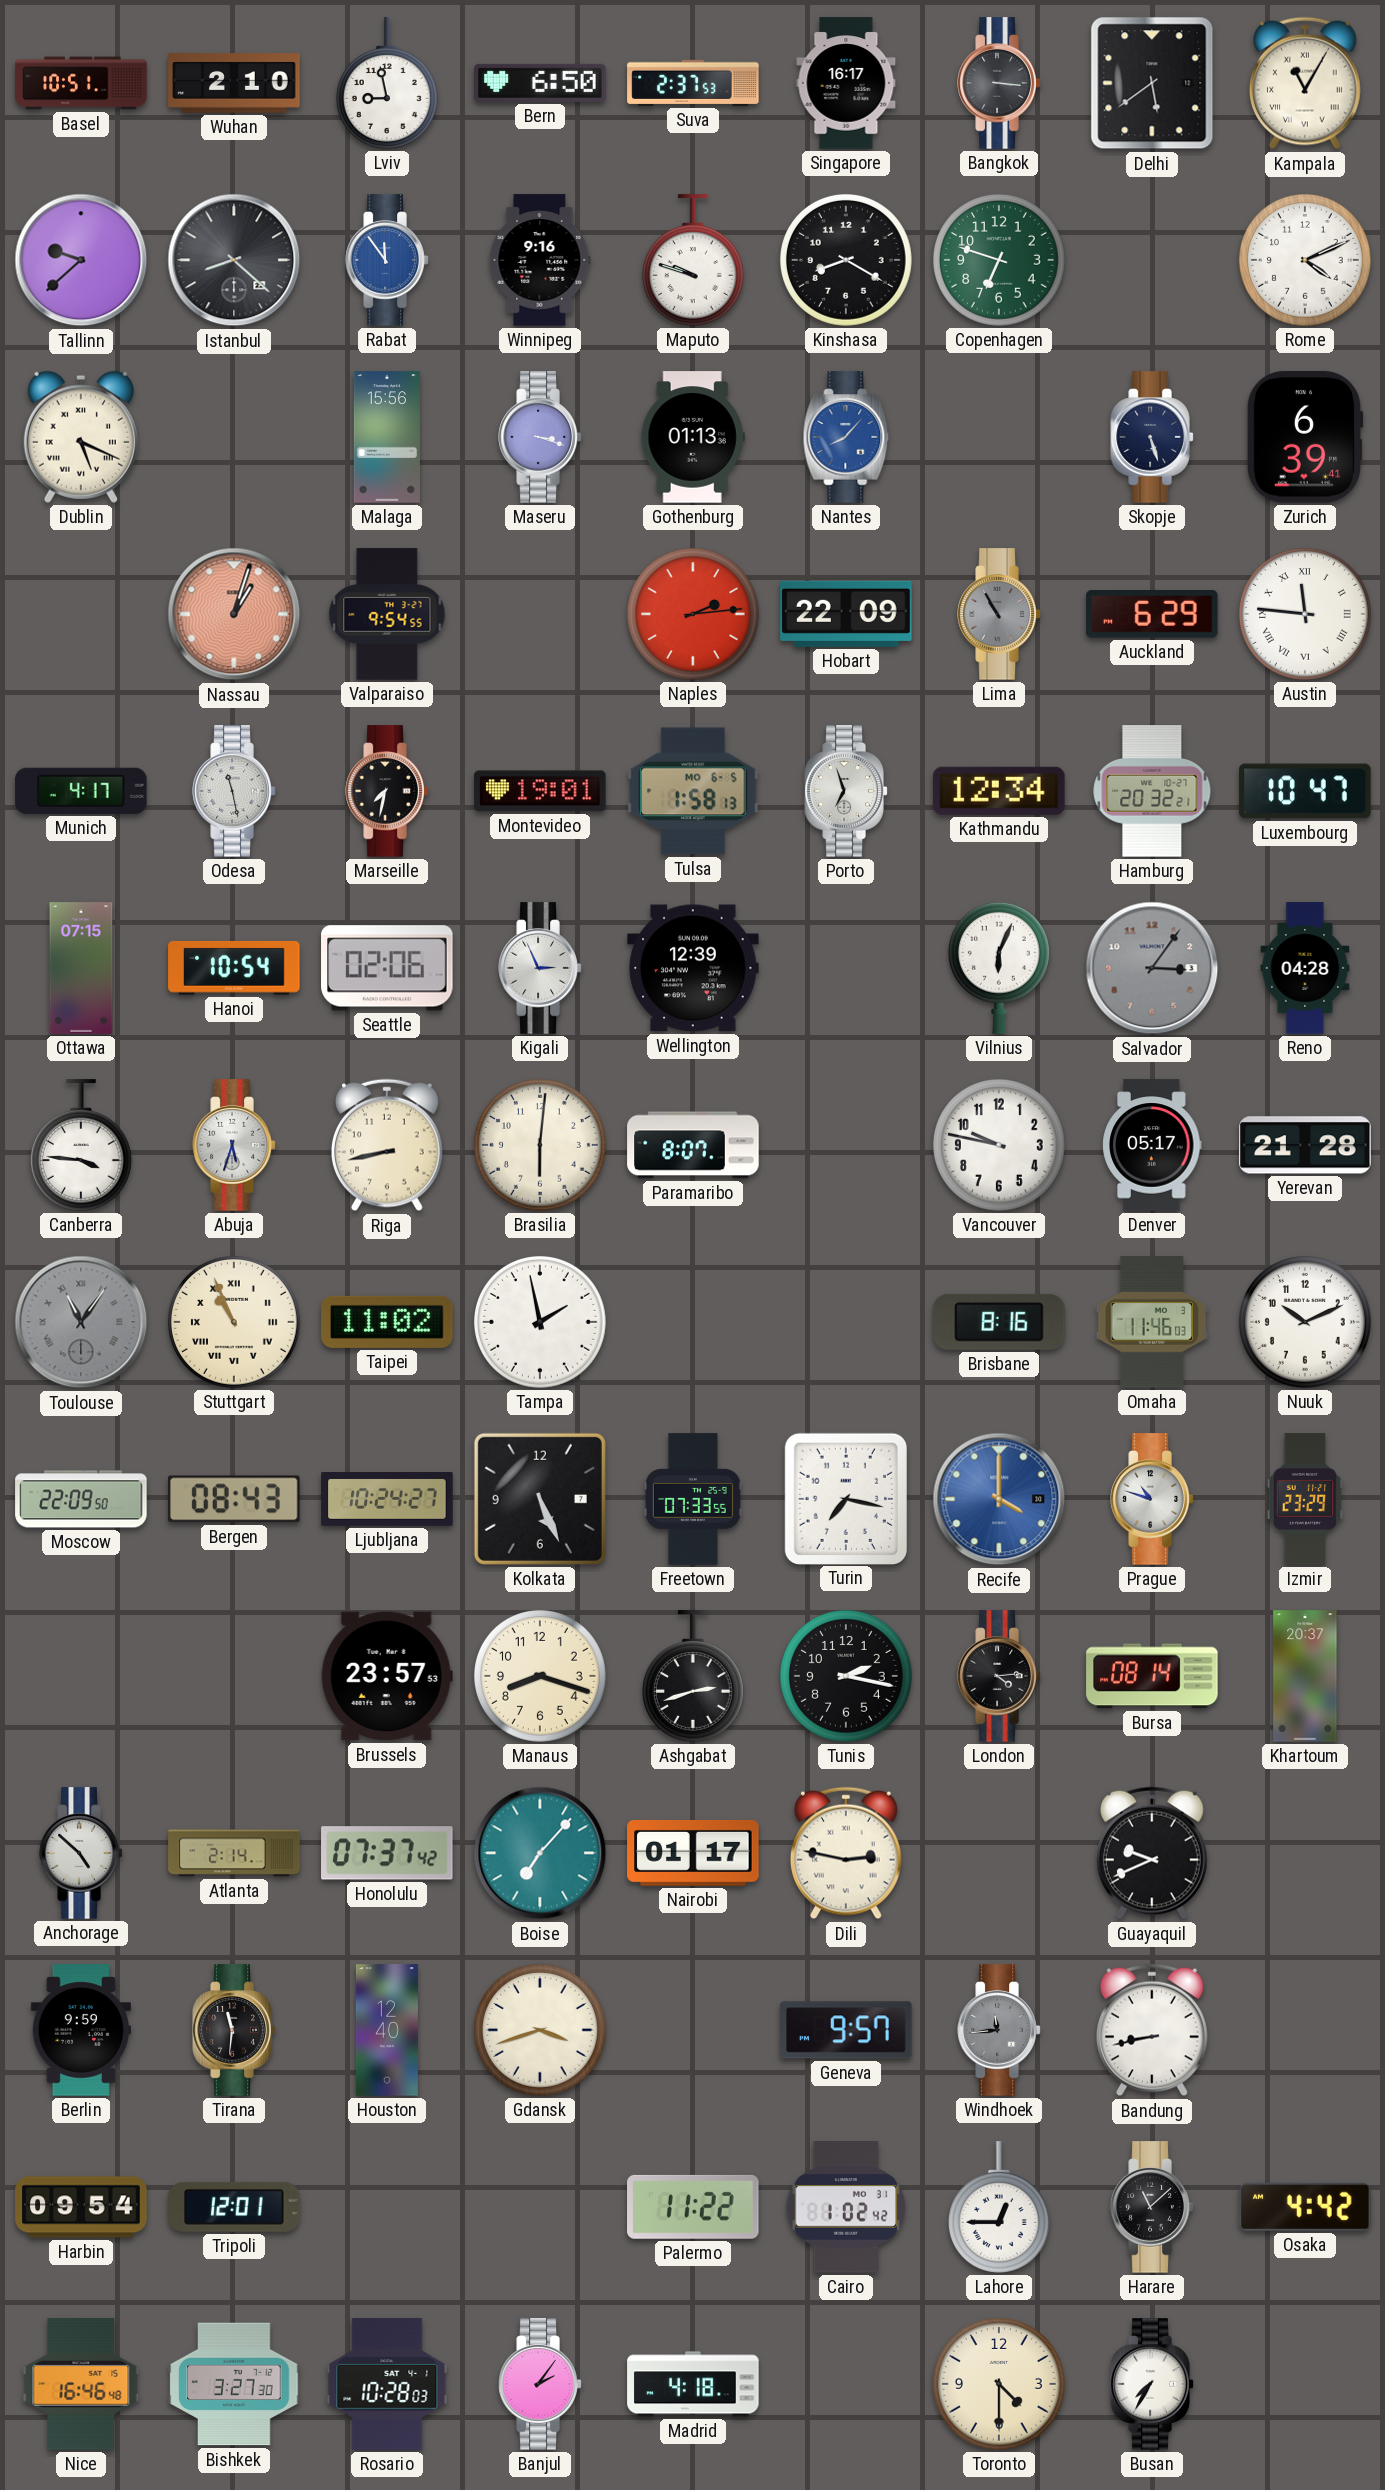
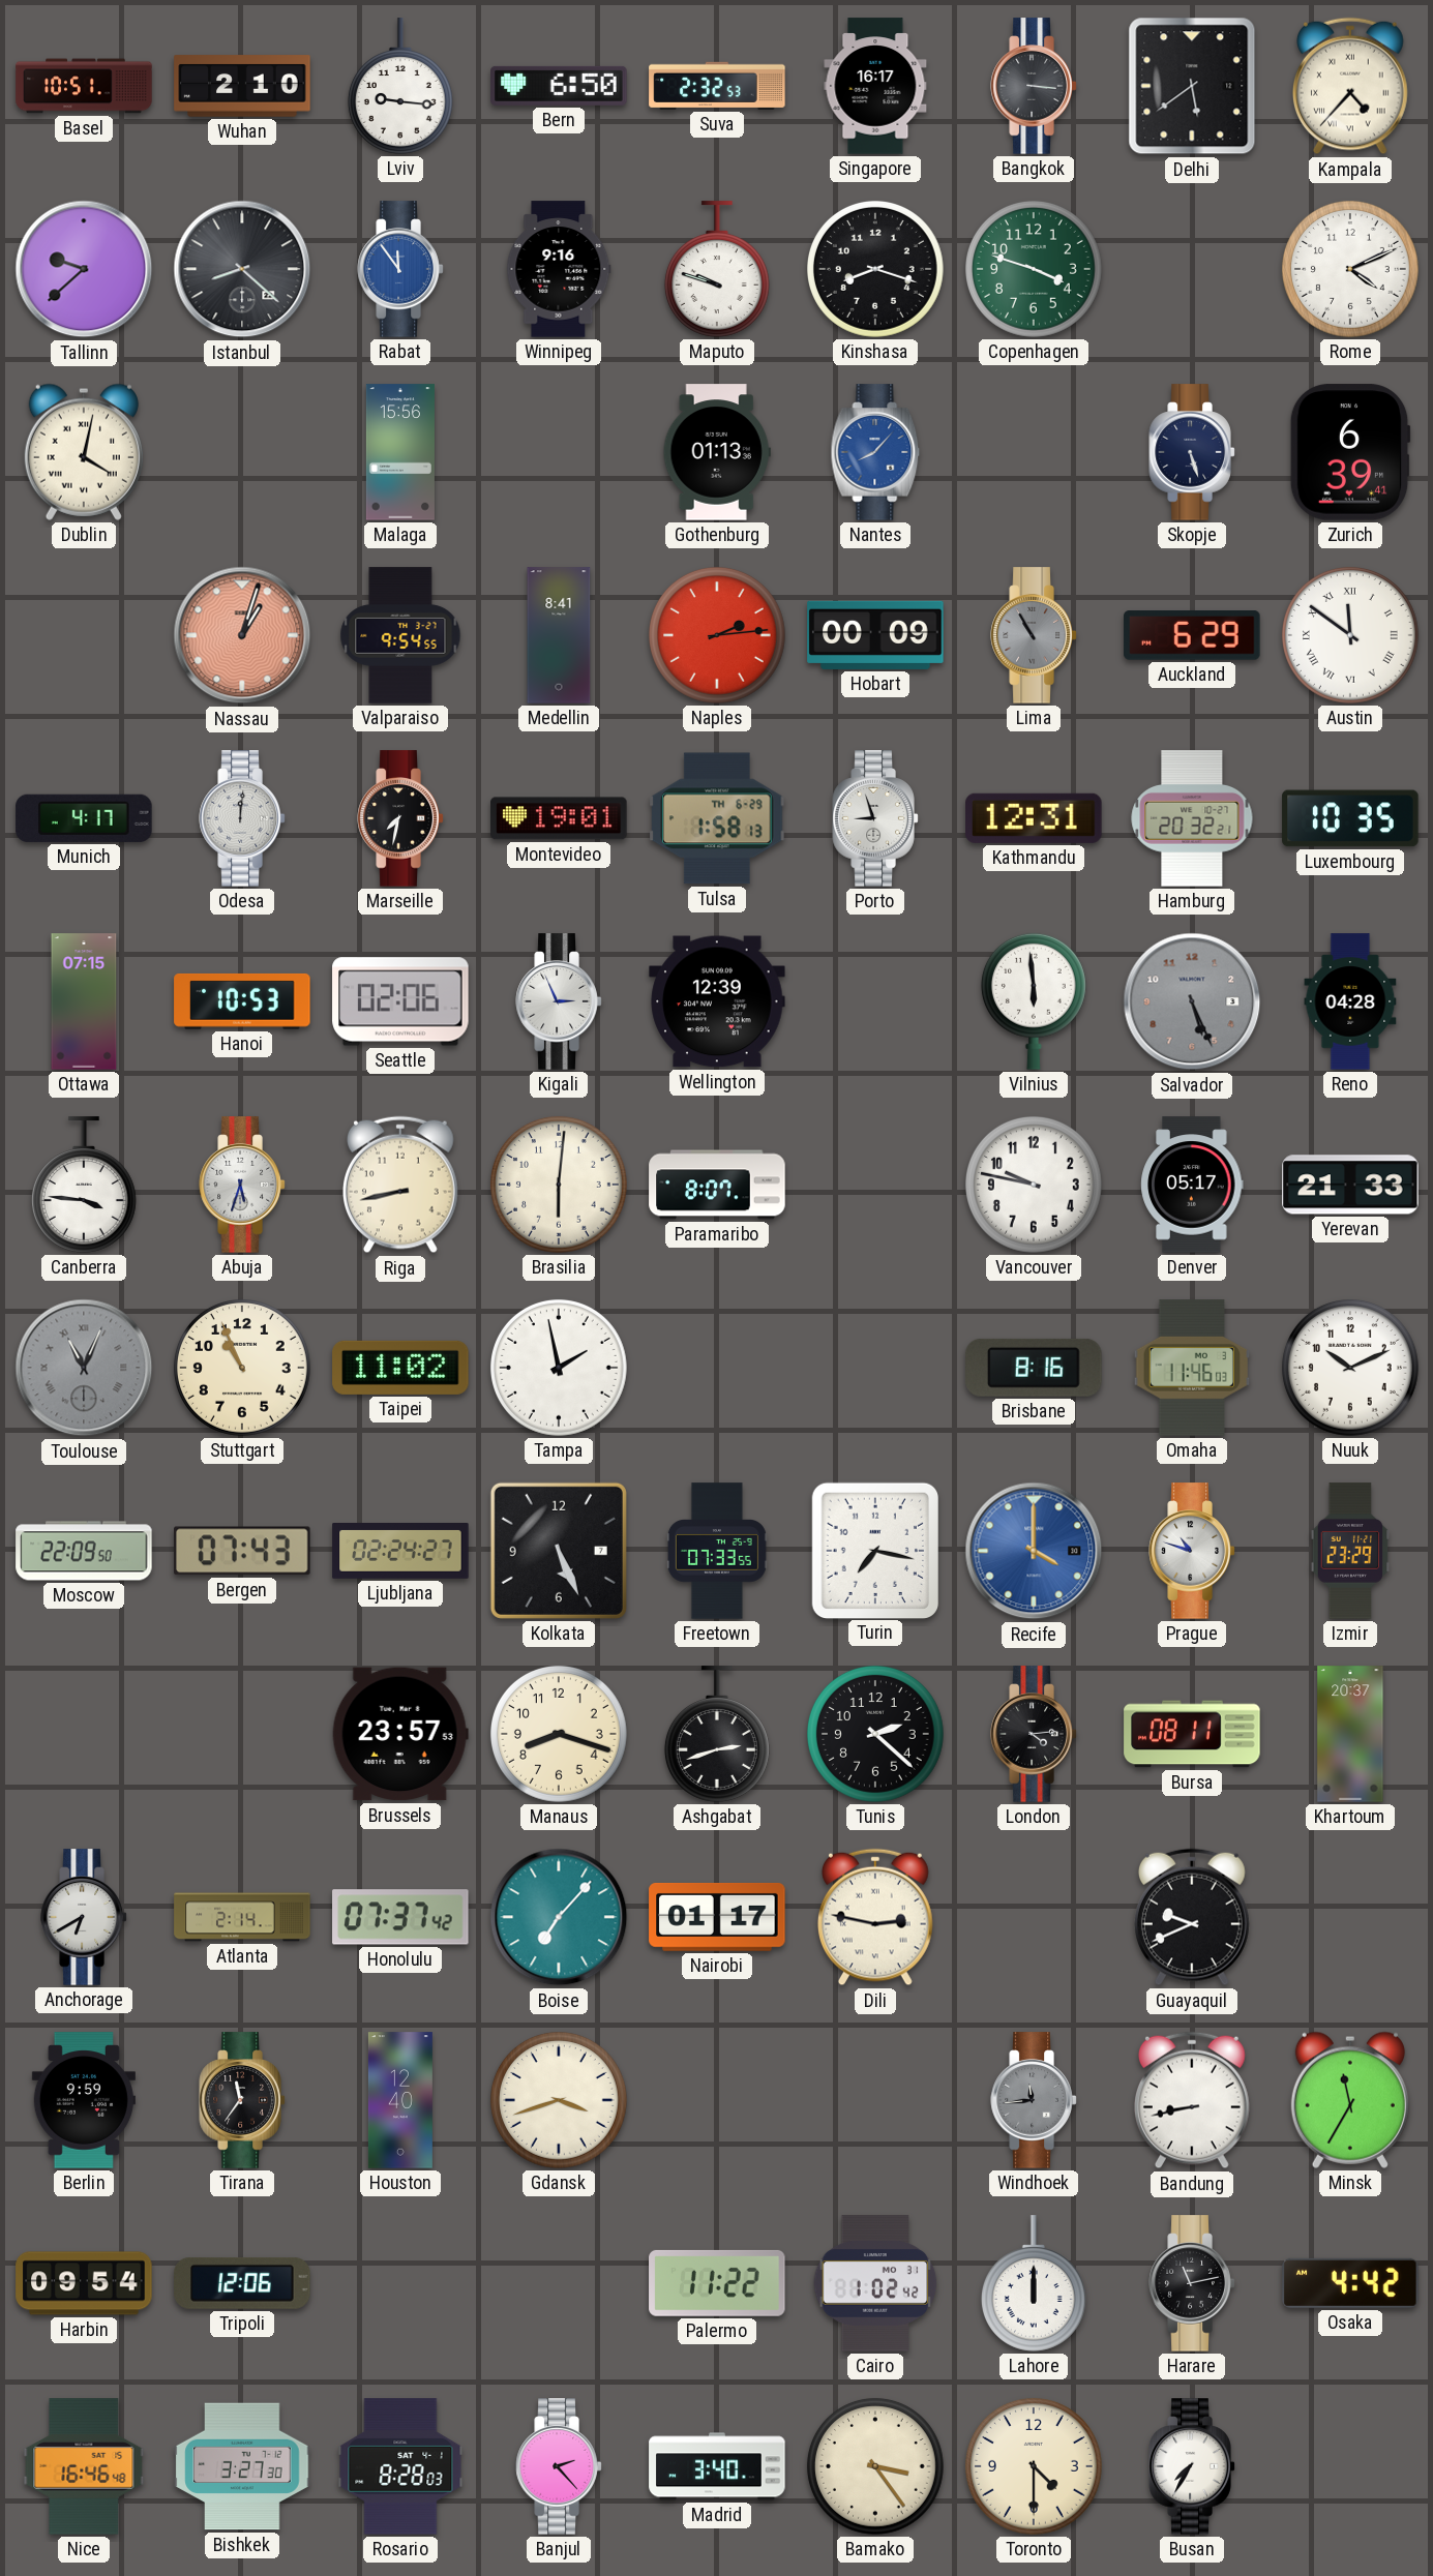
Lviv: 8:58 -> 9:16
Suva: 2:37 -> 2:32
Kampala: 11:05 -> 4:37
Kinshasa: 8:20 -> 8:18
Copenhagen: 6:48 -> 3:48
Dublin: 5:19 -> 4:02
Maseru: 3:18 -> none
Medellin: none -> 8:41
Hobart: 22:09 -> 00:09
Austin: 11:46 -> 11:51
Odesa: 11:28 -> 12:01
Tulsa date: MO 6-5 -> TH 6-29
Porto: 6:57 -> 8:57
Kathmandu: 12:34 -> 12:31
Luxembourg: 10:47 -> 10:35
Hanoi: 10:54 -> 10:53
Vilnius: 6:04 -> 5:59
Salvador: 3:06 -> 5:26
Yerevan: 21:28 -> 21:33
Toulouse: 11:06 -> 11:04
Stuttgart numerals: Roman -> Arabic
Bergen: 08:43 -> 07:43
Ljubljana: 10:24 -> 02:24
Tunis: 2:17 -> 2:22
Bursa: 08:14 -> 08:11
Anchorage: 4:52 -> 6:40
Tirana: 11:31 -> 11:36
Geneva: 9:57 -> none
Minsk: none -> 11:35
Tripoli: 12:01 -> 12:06
Lahore: 12:45 -> 12:00
Harare: 11:08 -> 11:13
Rosario: 10:28 -> 8:28
Banjul: 2:06 -> 2:23
Madrid: 4:18 -> 3:40
Bamako: none -> 3:24
